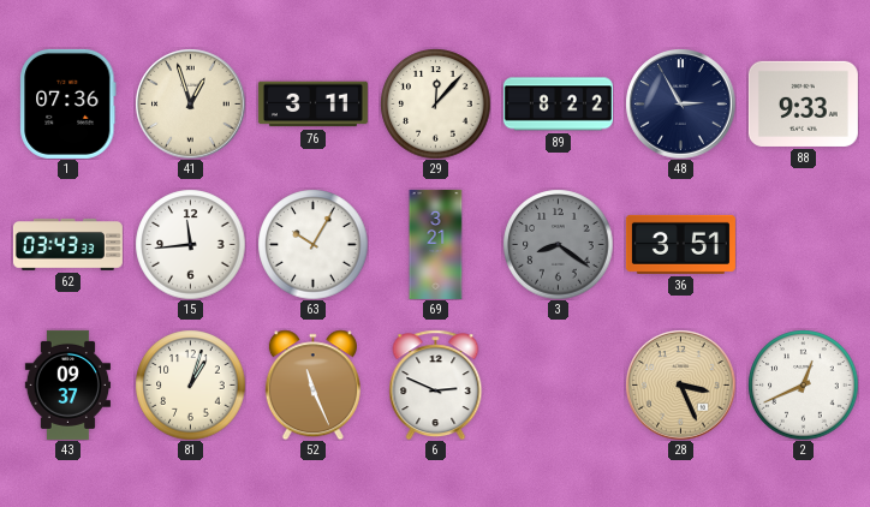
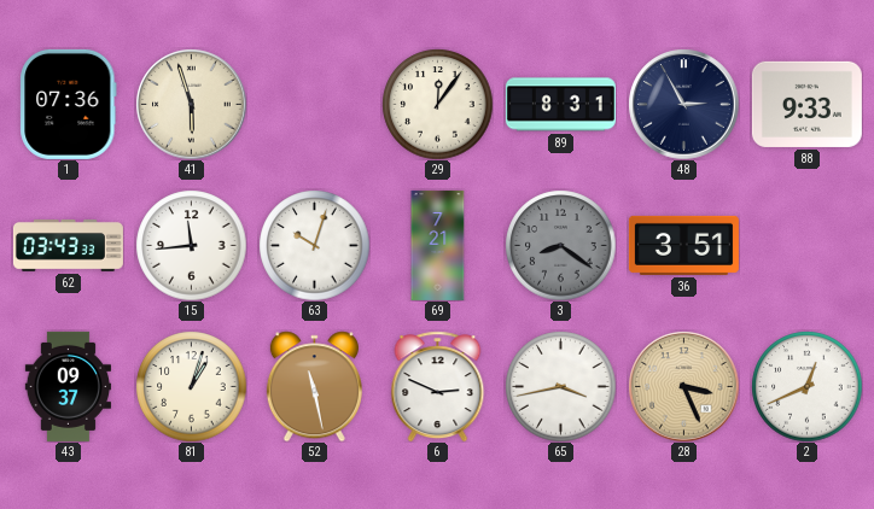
41: 12:57 -> 5:57
76: 3:11 -> none
29: 12:07 -> 12:06
89: 8:22 -> 8:31
63: 10:05 -> 10:03
69: 3:21 -> 7:21
52: 11:26 -> 11:28
65: none -> 3:43
